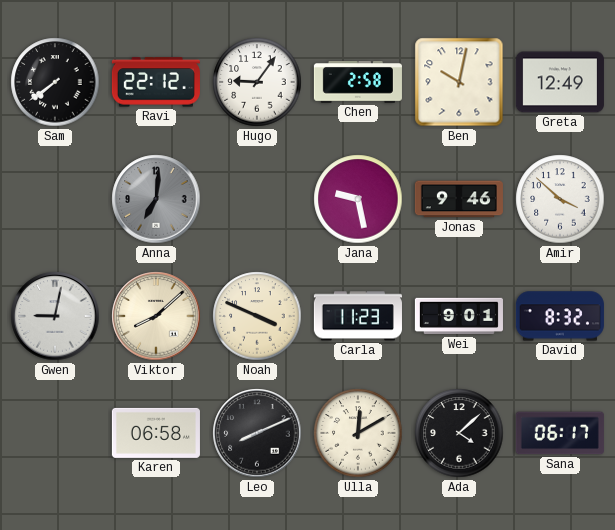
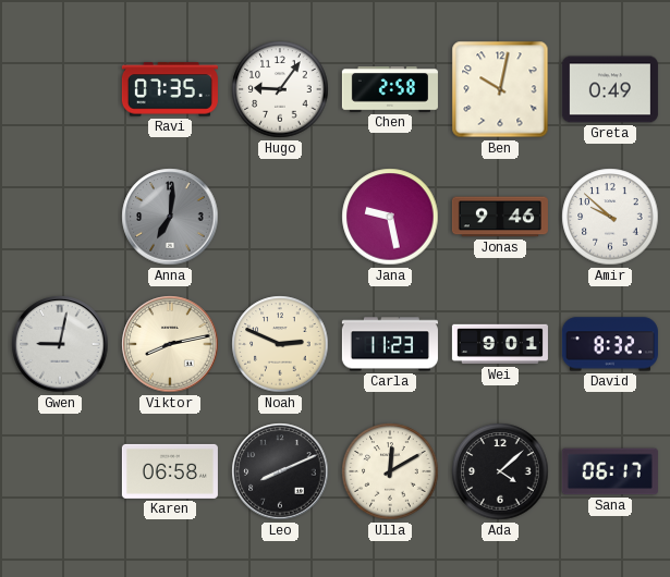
Sam: 7:39 -> none
Ravi: 22:12 -> 07:35
Greta: 12:49 -> 0:49
Amir: 3:52 -> 9:52
Viktor: 8:08 -> 8:13
Noah: 3:49 -> 2:49
